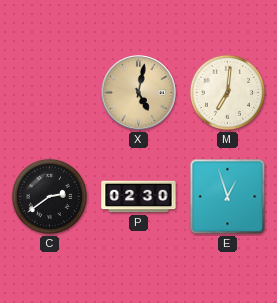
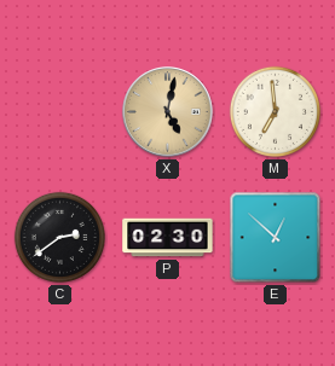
M: 7:01 -> 6:59
E: 12:57 -> 12:52
